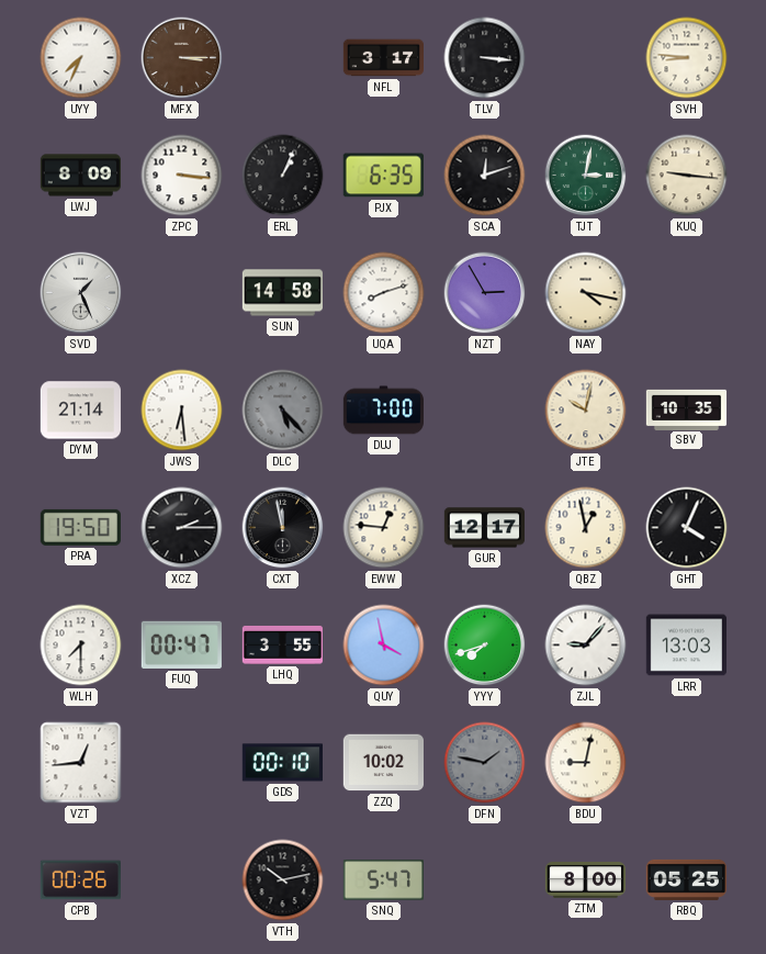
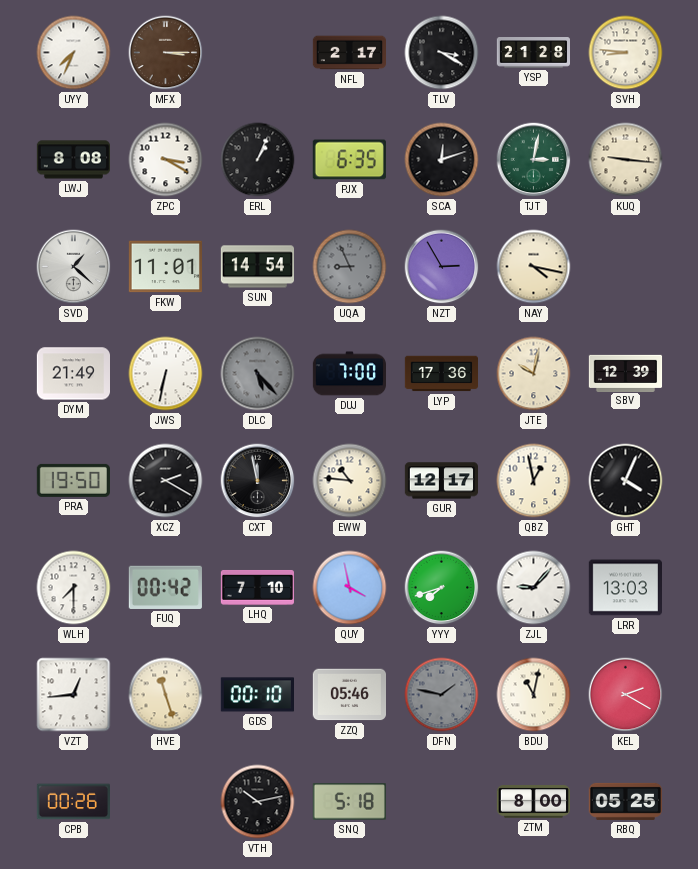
NFL: 3:17 -> 2:17
TLV: 3:16 -> 3:20
YSP: none -> 21:28
LWJ: 8:09 -> 8:08
ZPC: 3:16 -> 3:20
SVD: 1:26 -> 1:22
FKW: none -> 11:01
SUN: 14:58 -> 14:54
UQA: 8:12 -> 8:56
UQA dial: white -> grey
DYM: 21:14 -> 21:49
JWS: 6:29 -> 6:32
LYP: none -> 17:36
SBV: 10:35 -> 12:39
XCZ: 2:15 -> 2:20
EWW: 12:46 -> 10:46
FUQ: 00:47 -> 00:42
LHQ: 3:55 -> 7:10
HVE: none -> 11:27
ZZQ: 10:02 -> 05:46
BDU: 9:02 -> 11:02
KEL: none -> 2:20
SNQ: 5:47 -> 5:18
